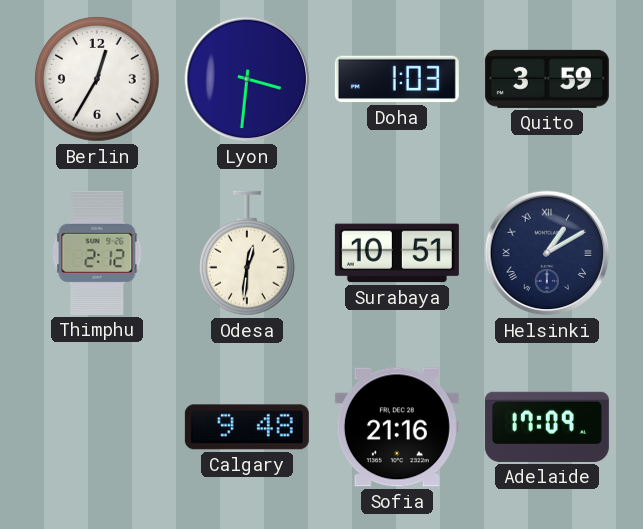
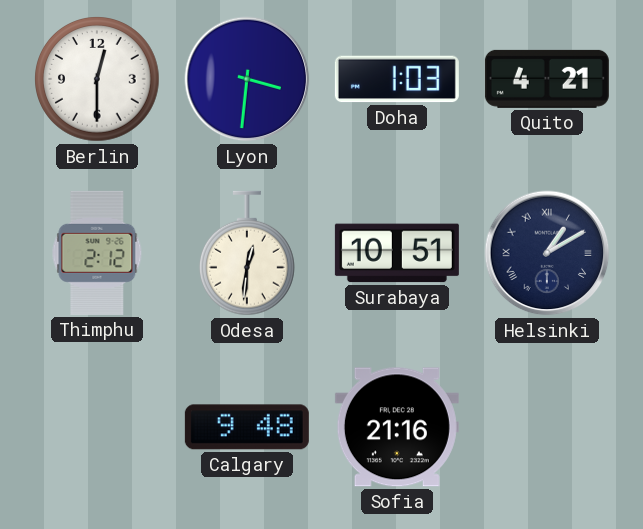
Berlin: 12:35 -> 12:30
Quito: 3:59 -> 4:21
Adelaide: 17:09 -> none
